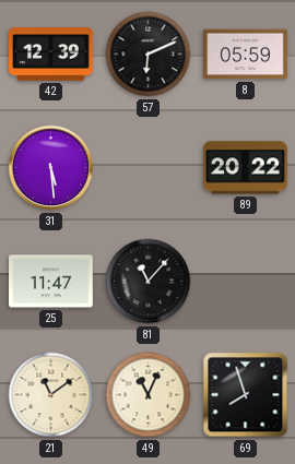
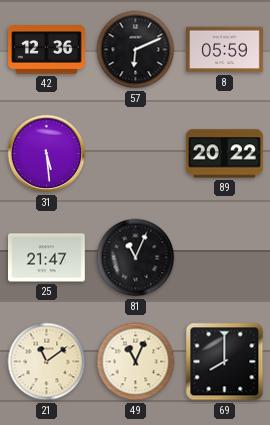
42: 12:39 -> 12:36
25: 11:47 -> 21:47
81: 11:07 -> 11:04
69: 7:57 -> 8:00
